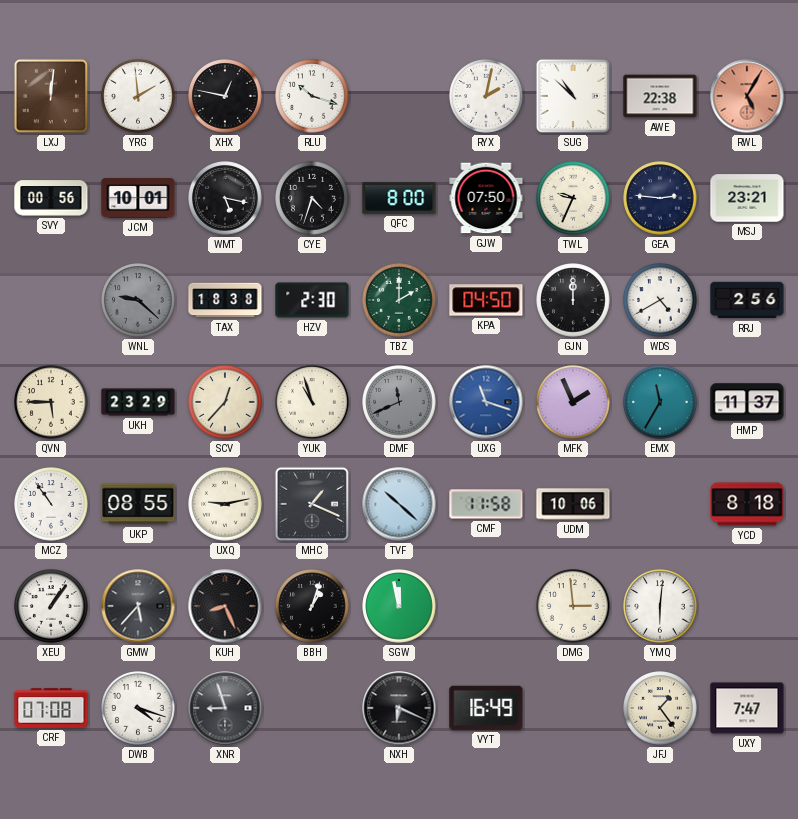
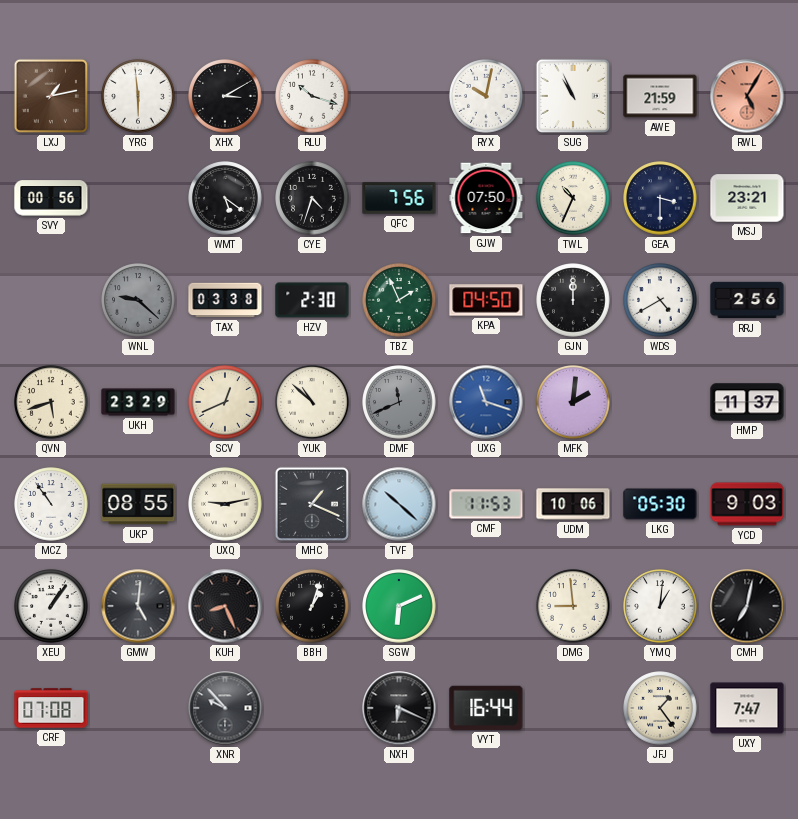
LXJ: 12:01 -> 1:13
YRG: 1:59 -> 5:59
XHX: 12:47 -> 3:10
RYX: 2:02 -> 10:02
SUG: 10:52 -> 10:56
AWE: 22:38 -> 21:59
JCM: 10:01 -> none
WMT: 5:17 -> 5:21
QFC: 8:00 -> 7:56
TWL: 9:34 -> 10:34
GEA: 2:46 -> 3:30
TAX: 18:38 -> 03:38
TBZ: 2:00 -> 1:56
QVN: 5:45 -> 5:42
SCV: 12:37 -> 12:41
YUK: 10:57 -> 10:52
MFK: 1:56 -> 2:01
EMX: 11:35 -> none
CMF: 11:58 -> 11:53
LKG: none -> 05:30
YCD: 8:18 -> 9:03
GMW: 5:37 -> 5:01
SGW: 11:58 -> 6:11
DMG: 2:59 -> 8:59
YMQ: 6:01 -> 1:01
CMH: none -> 7:02
DWB: 4:18 -> none
XNR: 8:57 -> 9:53
VYT: 16:49 -> 16:44
